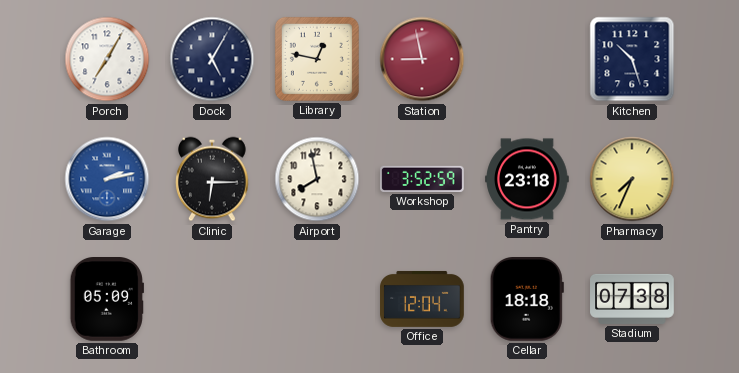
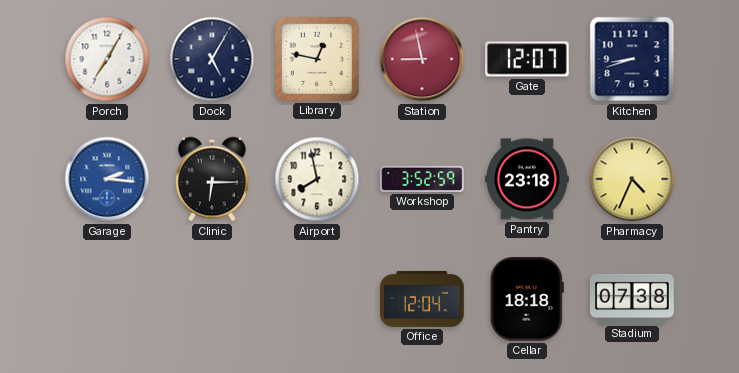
Gate: none -> 12:07
Kitchen: 10:27 -> 8:42
Garage: 2:13 -> 2:16
Pharmacy: 7:34 -> 4:34
Bathroom: 05:09 -> none
